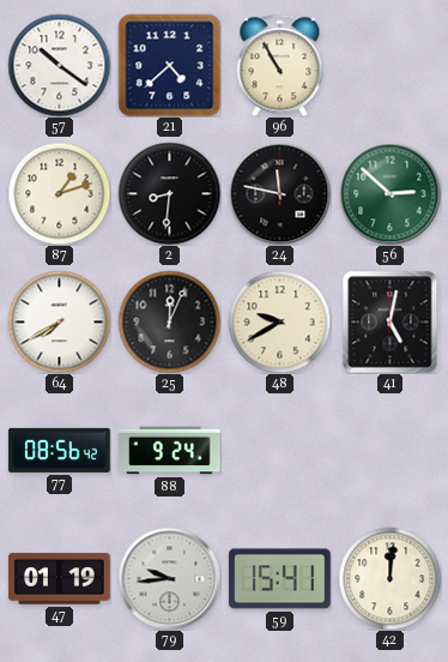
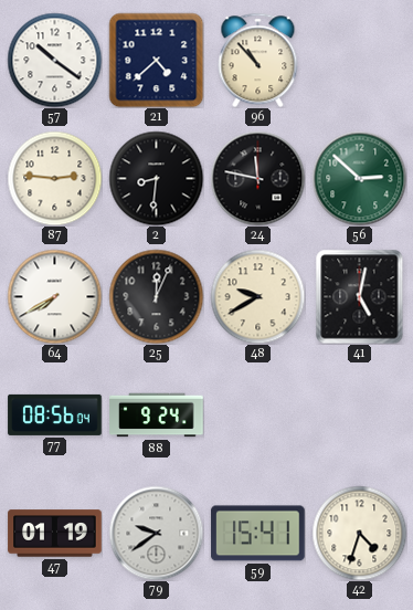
96: 10:55 -> 10:53
87: 1:12 -> 2:46
77: 08:56:42 -> 08:56:04
79: 9:44 -> 9:39
42: 12:01 -> 4:33
